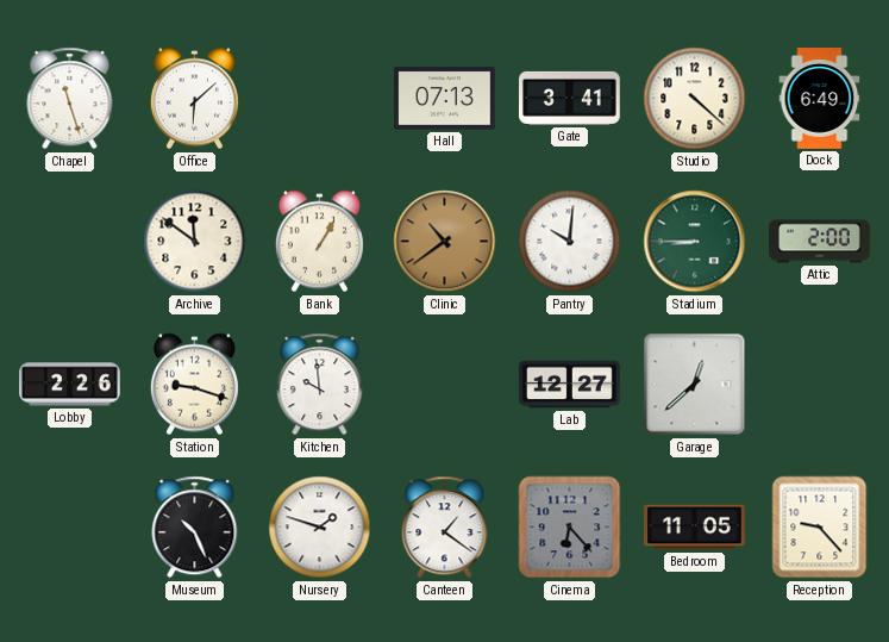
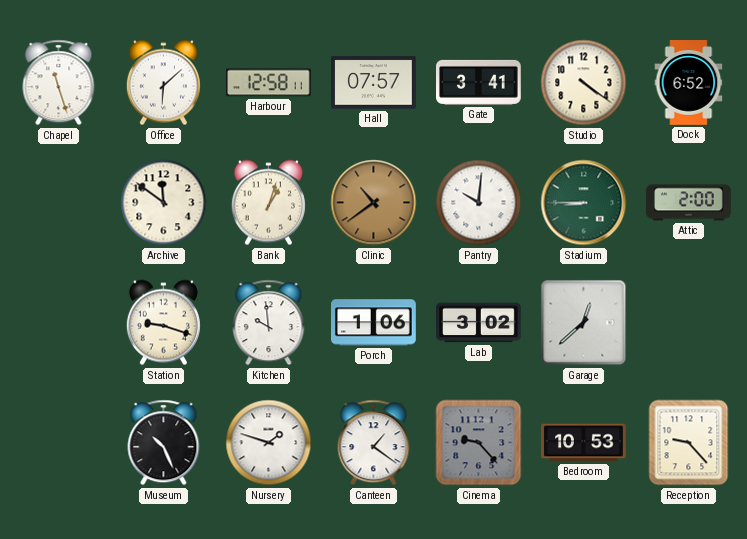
Harbour: none -> 12:58
Hall: 07:13 -> 07:57
Studio: 4:22 -> 4:21
Dock: 6:49 -> 6:52
Bank: 1:05 -> 1:03
Lobby: 2:26 -> none
Porch: none -> 1:06
Lab: 12:27 -> 3:02
Cinema: 6:23 -> 9:23
Bedroom: 11:05 -> 10:53
